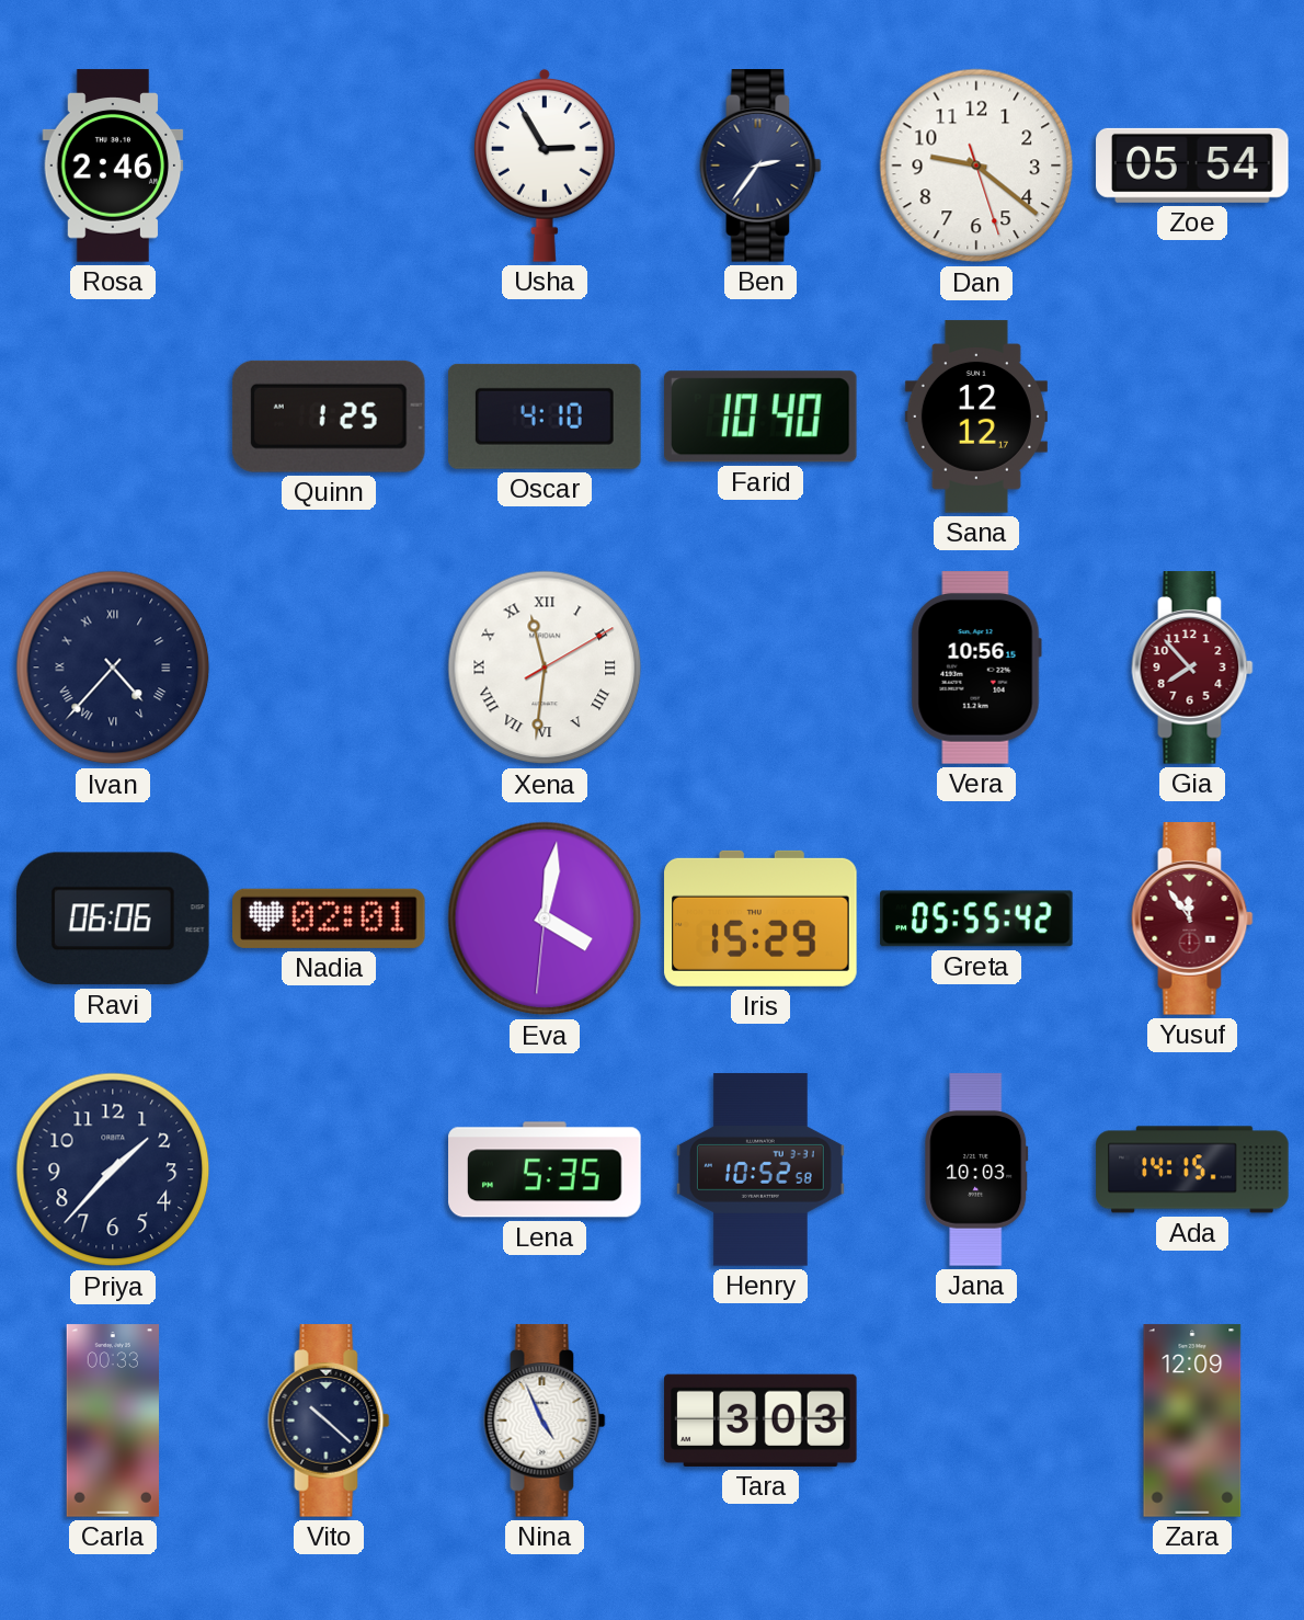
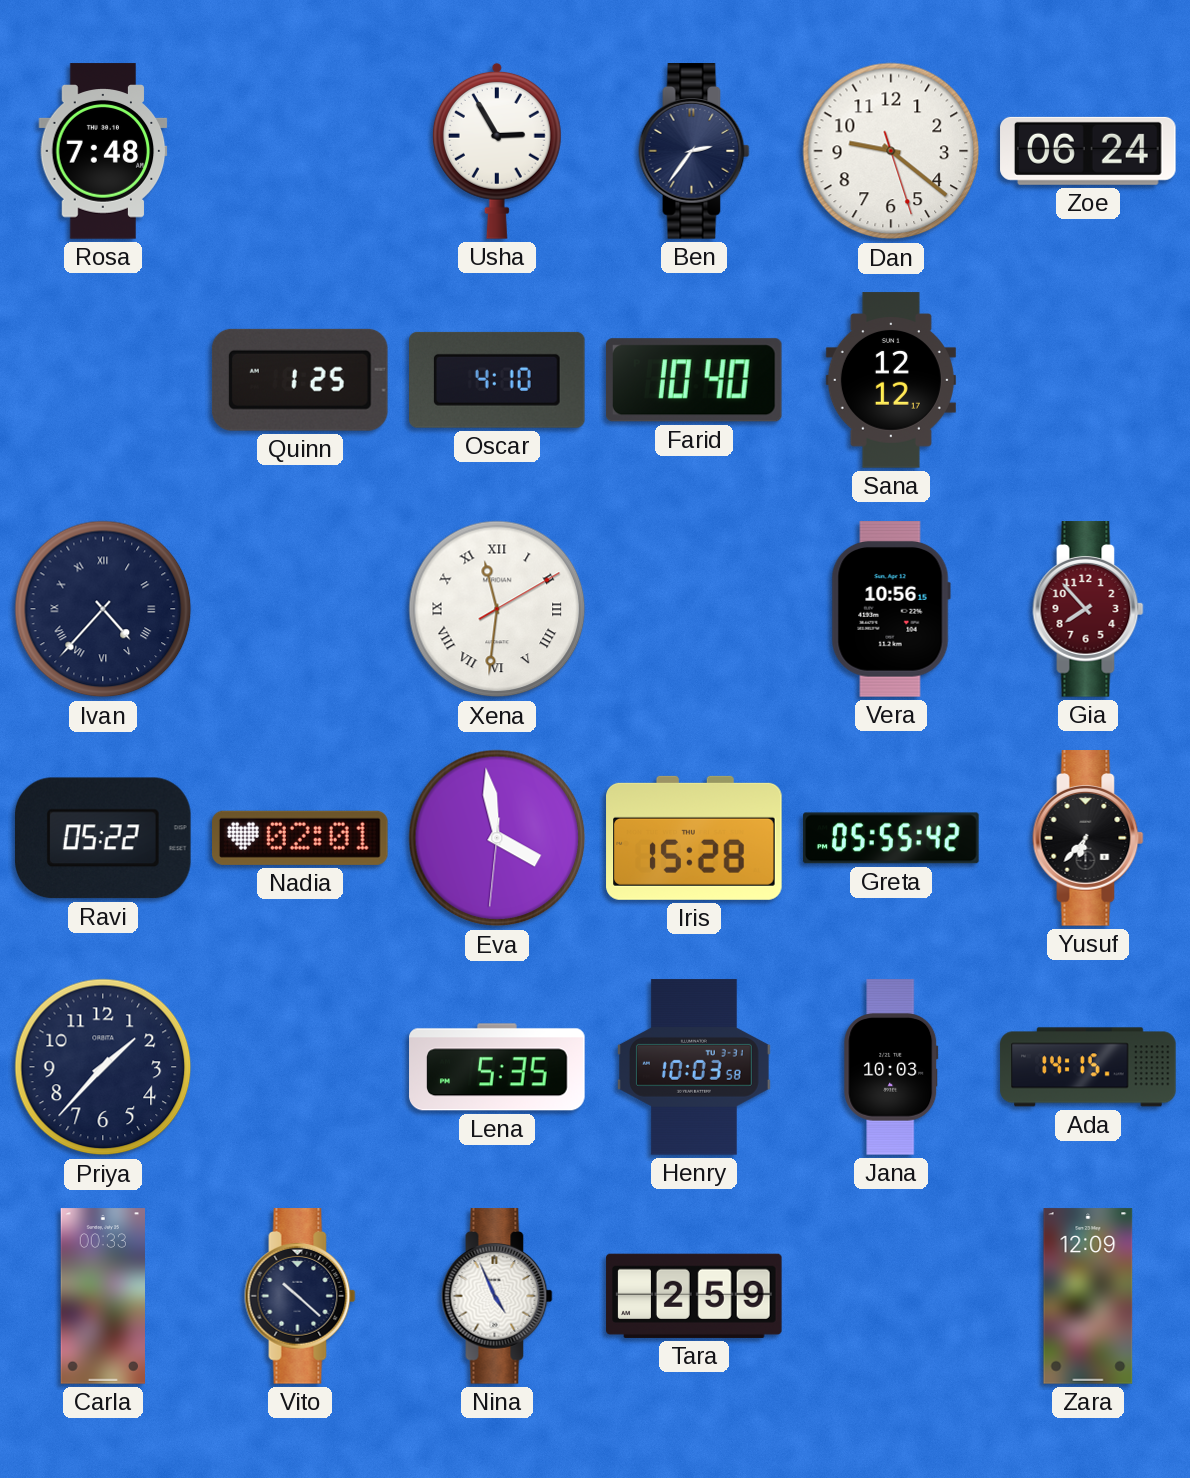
Rosa: 2:46 -> 7:48
Zoe: 05:54 -> 06:24
Ravi: 06:06 -> 05:22
Eva: 4:01 -> 3:58
Iris: 15:29 -> 15:28
Yusuf: 11:54 -> 6:37
Yusuf dial: burgundy -> black
Henry: 10:52 -> 10:03
Tara: 3:03 -> 2:59
